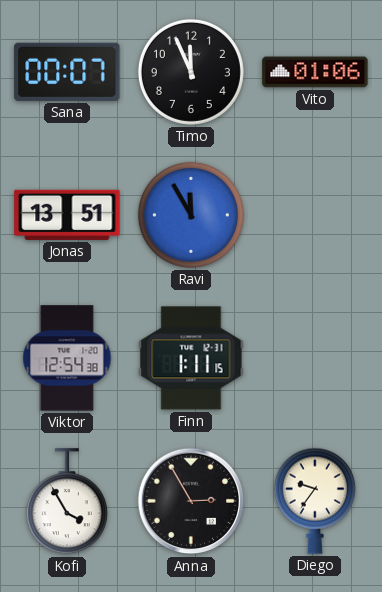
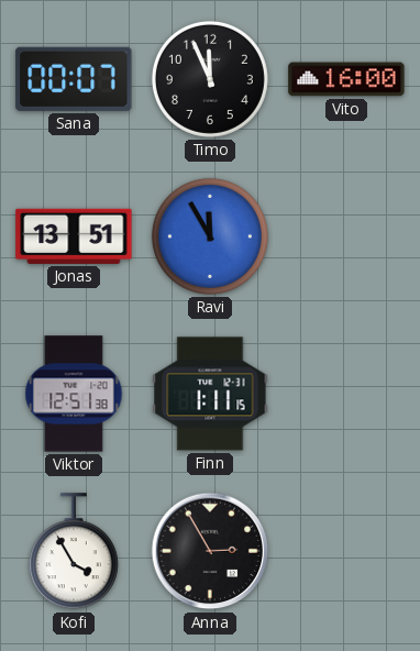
Vito: 01:06 -> 16:00
Viktor: 12:54 -> 12:51
Diego: 9:36 -> none
